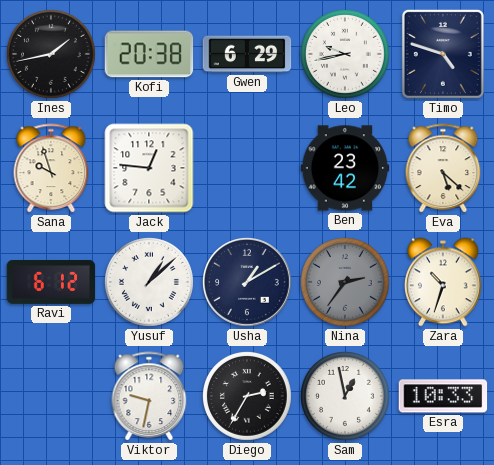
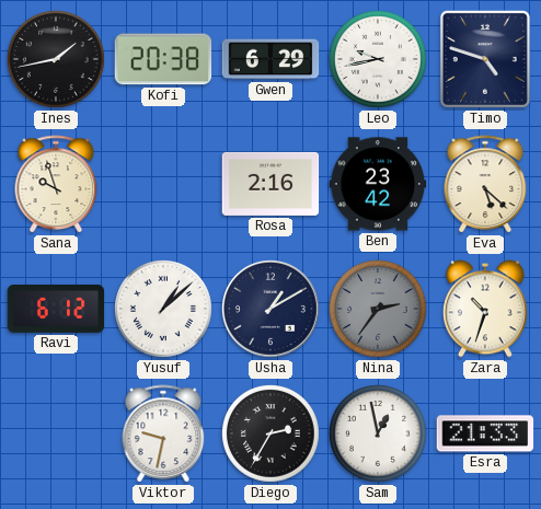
Jack: 12:46 -> none
Rosa: none -> 2:16
Esra: 10:33 -> 21:33
